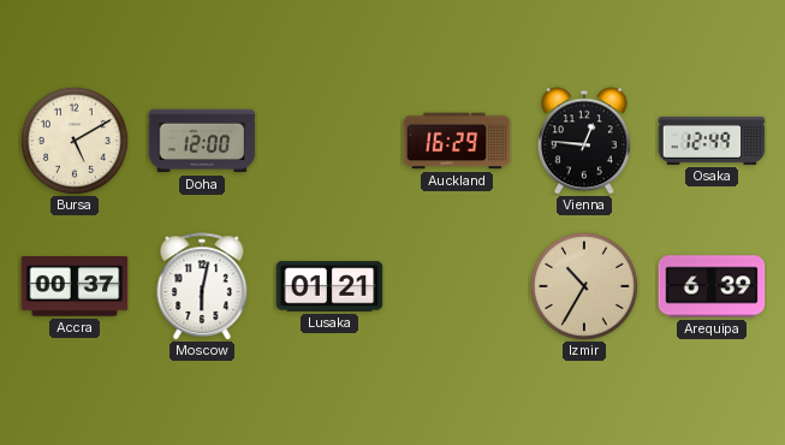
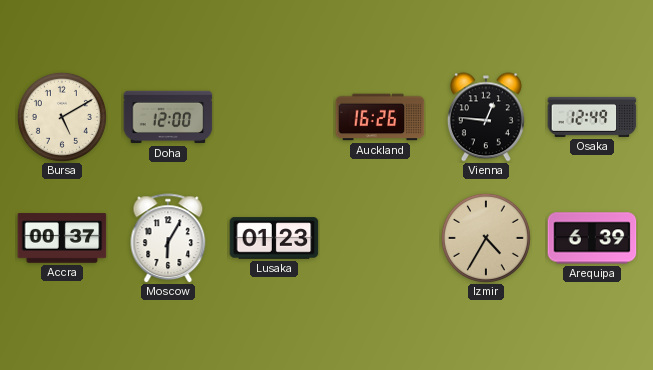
Auckland: 16:29 -> 16:26
Moscow: 6:02 -> 6:05
Lusaka: 01:21 -> 01:23
Izmir: 10:35 -> 4:35
